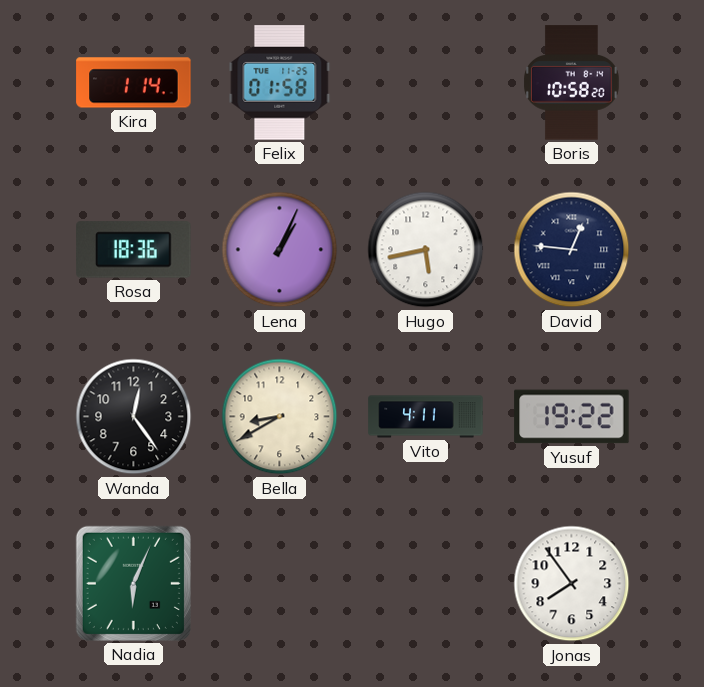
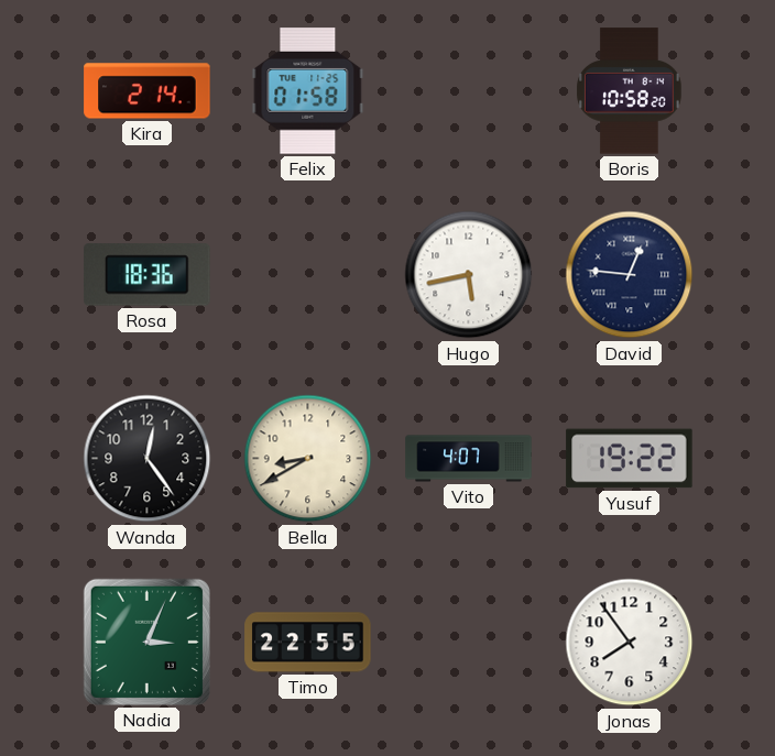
Kira: 1:14 -> 2:14
Lena: 1:04 -> none
Vito: 4:11 -> 4:07
Nadia: 6:04 -> 3:04
Timo: none -> 22:55
